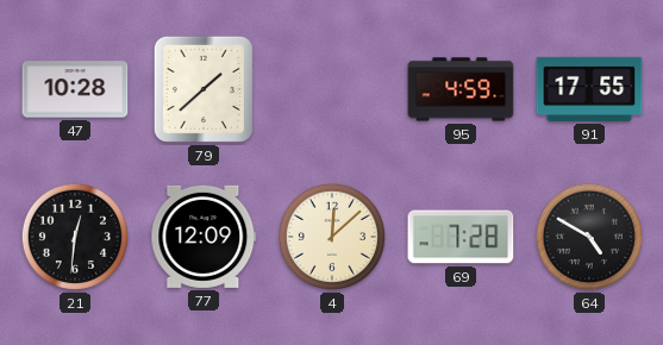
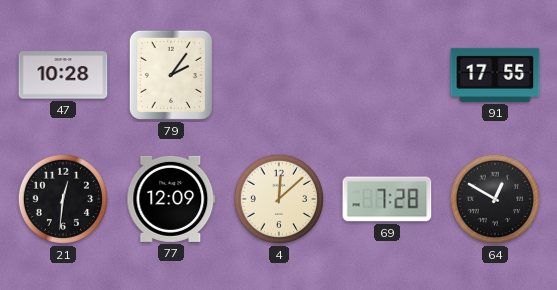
79: 1:38 -> 2:06
95: 4:59 -> none
64: 4:50 -> 12:50
